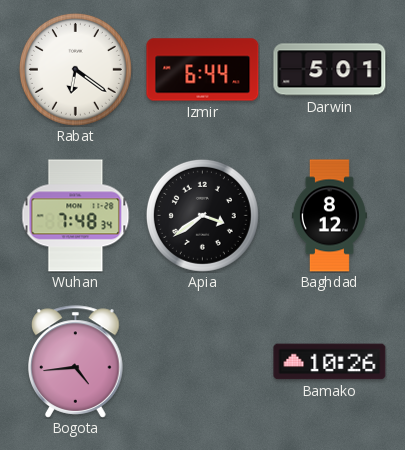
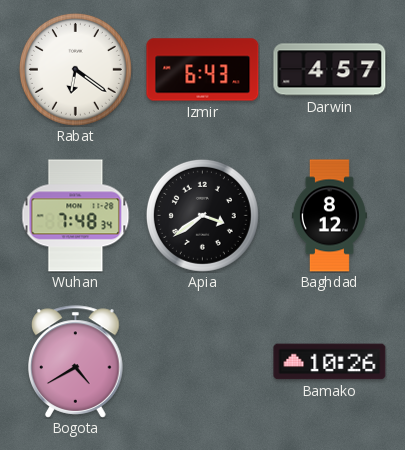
Izmir: 6:44 -> 6:43
Darwin: 5:01 -> 4:57
Bogota: 4:44 -> 4:40
